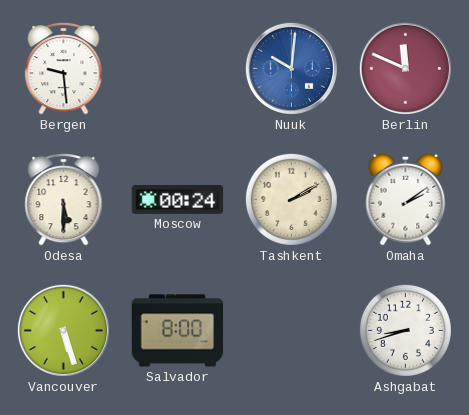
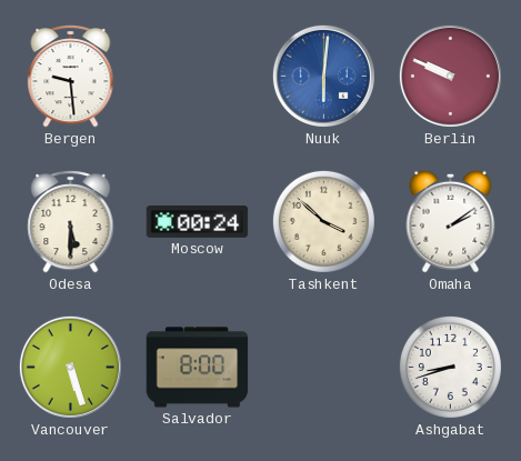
Nuuk: 10:01 -> 6:01
Berlin: 11:49 -> 9:49
Tashkent: 2:10 -> 3:52
